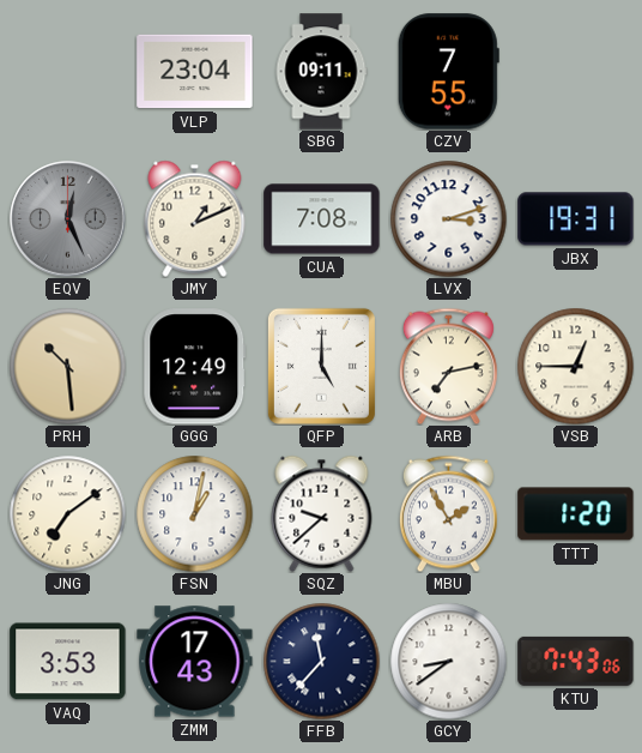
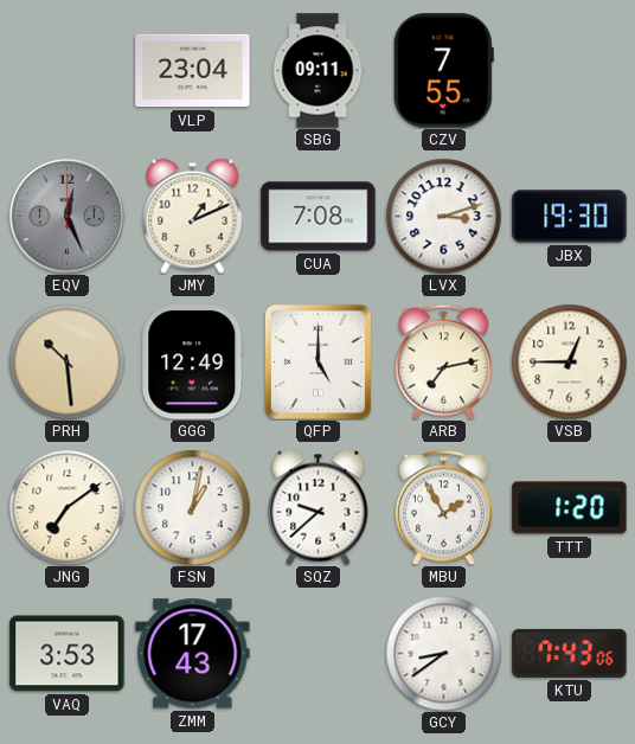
JBX: 19:31 -> 19:30
FFB: 11:37 -> none
